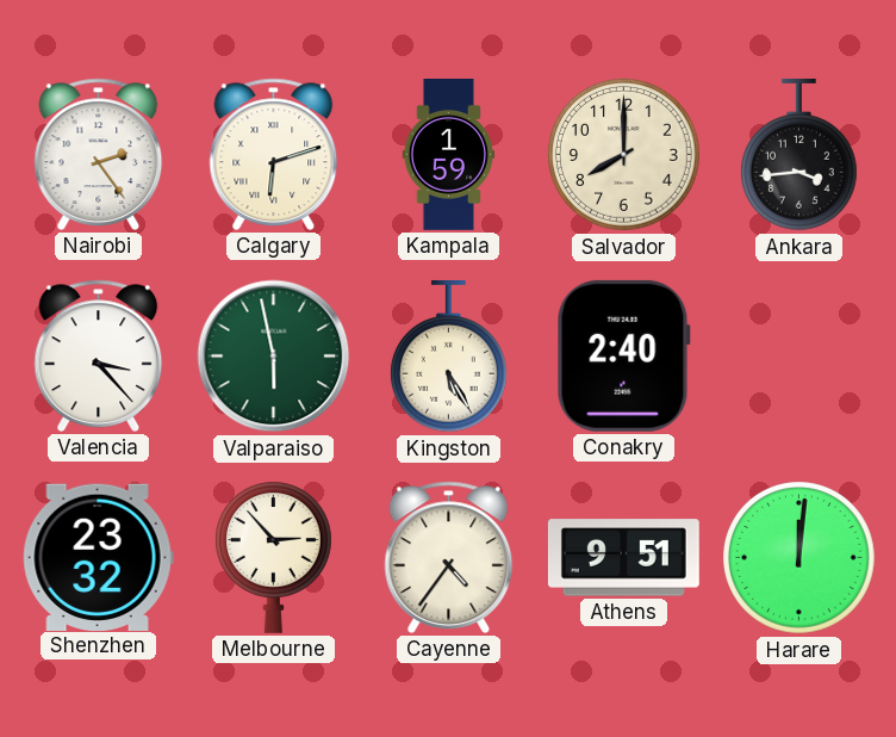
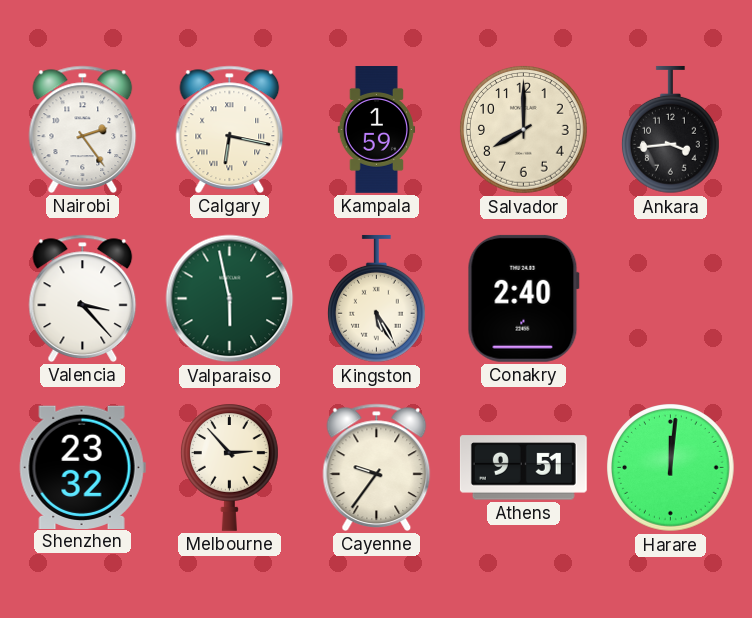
Calgary: 6:12 -> 6:17
Cayenne: 4:36 -> 9:36
